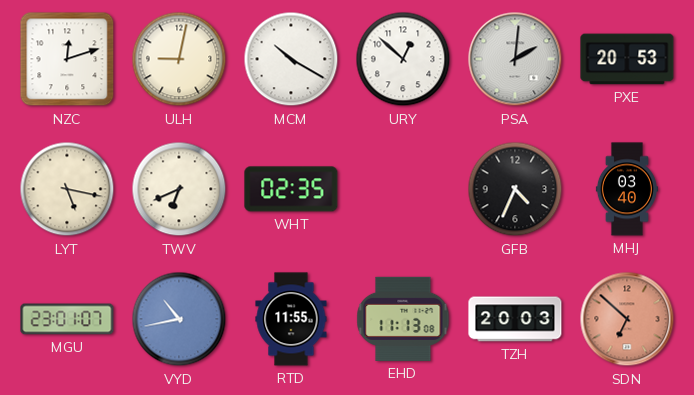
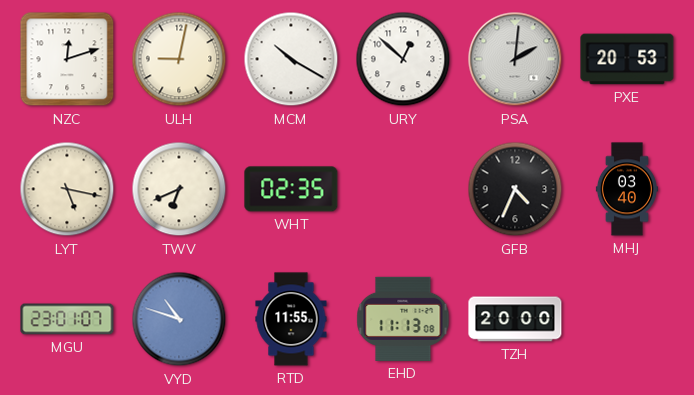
VYD: 10:43 -> 10:48
TZH: 20:03 -> 20:00
SDN: 6:52 -> none
